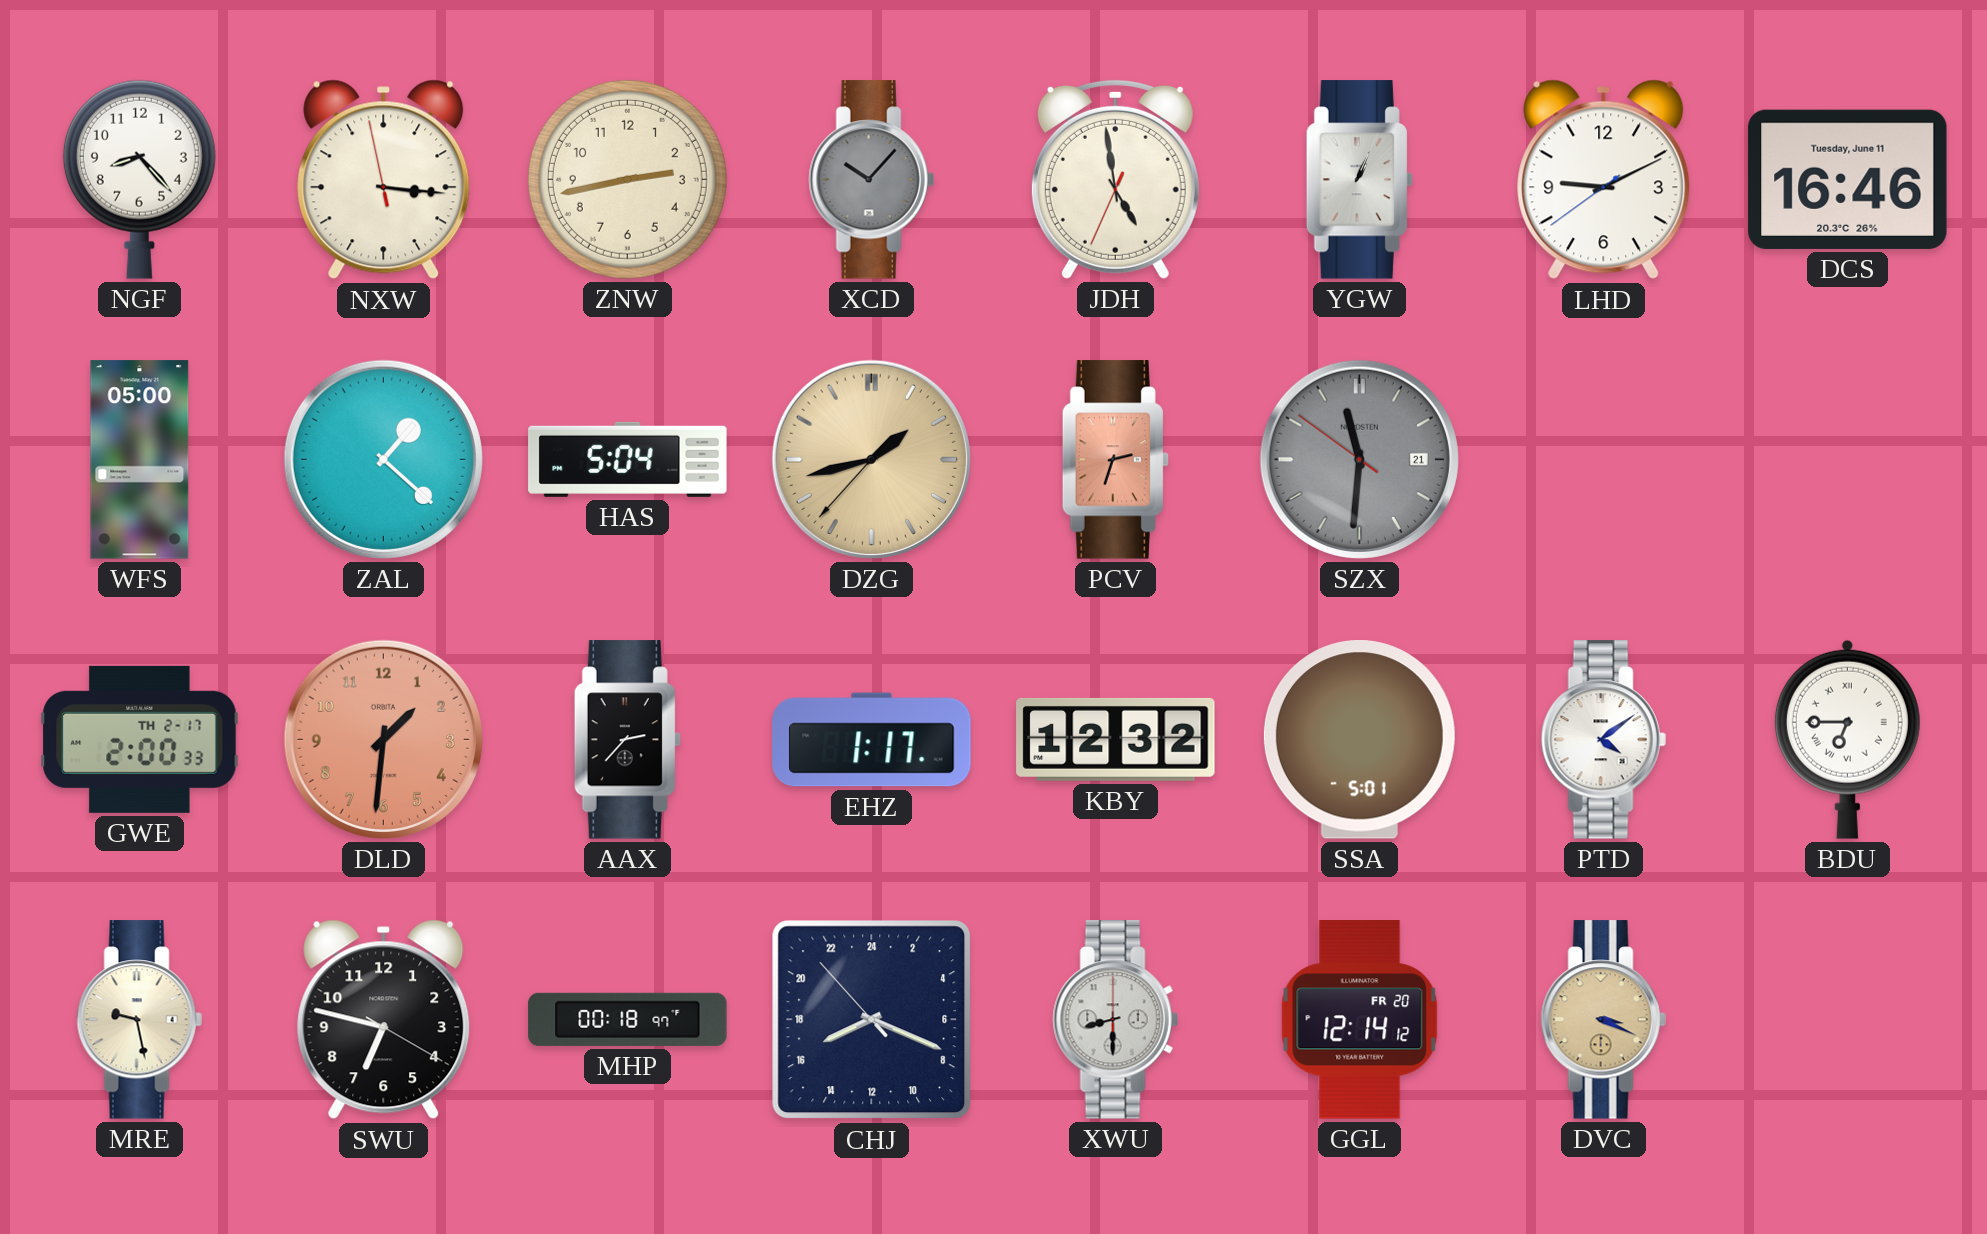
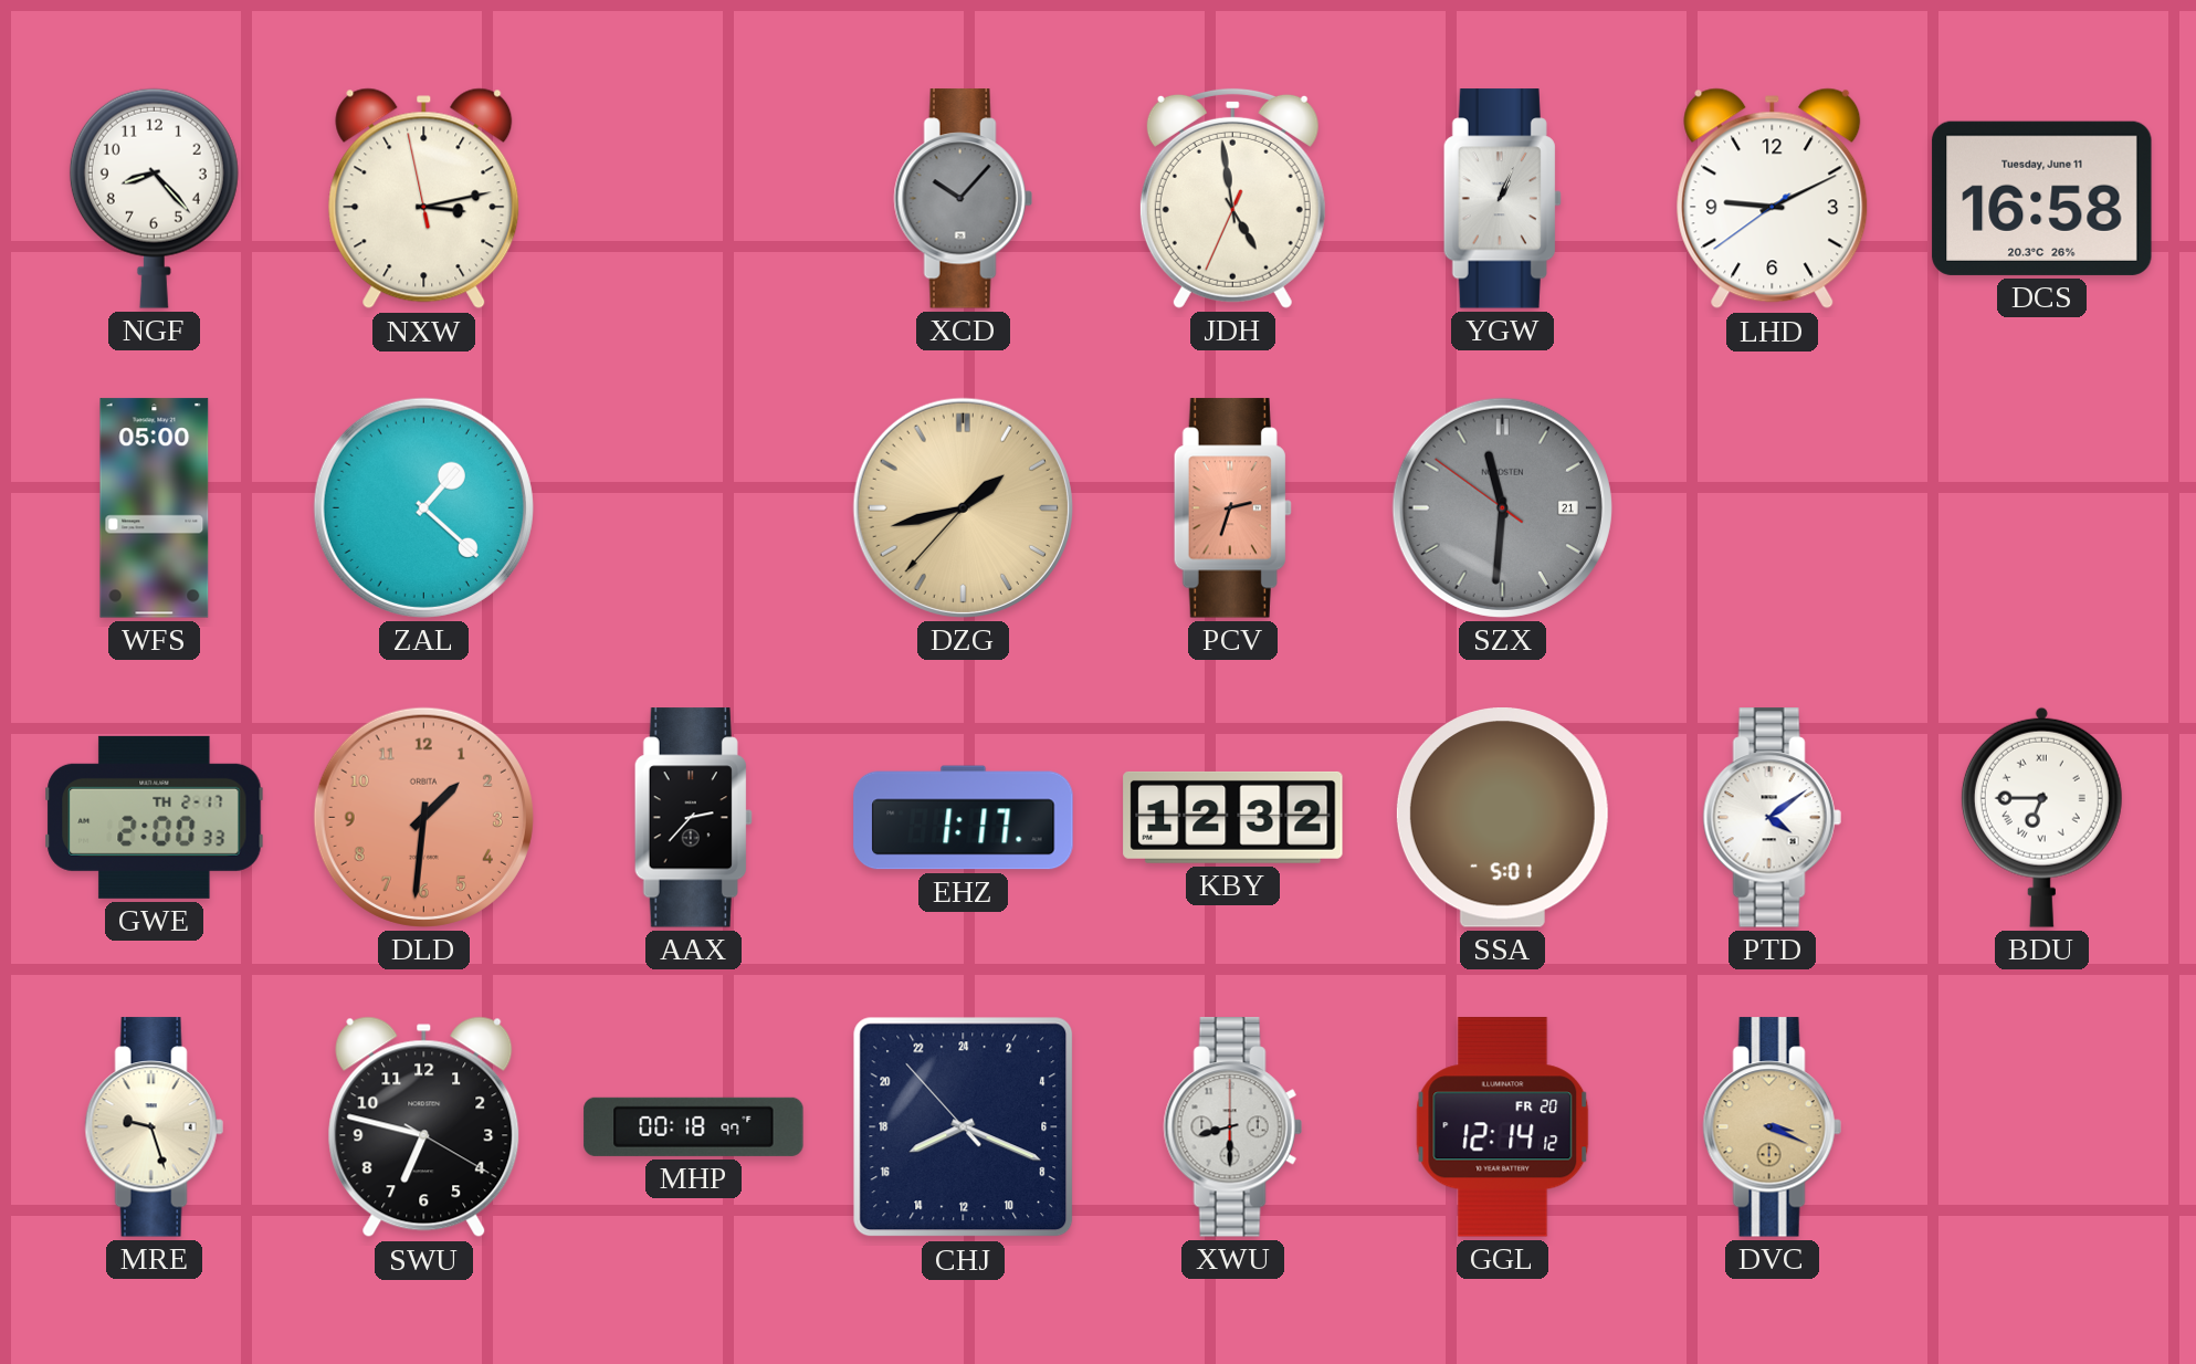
NXW: 3:15 -> 3:12
ZNW: 2:43 -> none
DCS: 16:46 -> 16:58
HAS: 5:04 -> none
MRE: 9:28 -> 9:27
